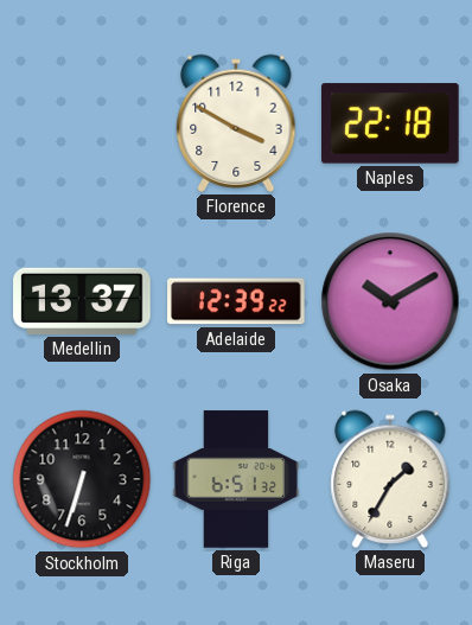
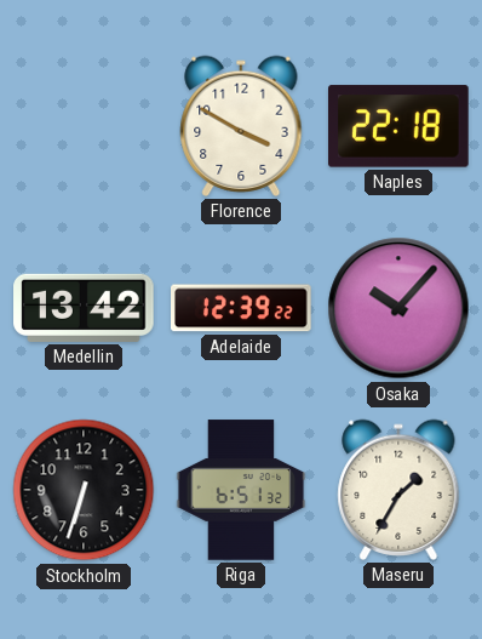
Medellin: 13:37 -> 13:42
Osaka: 10:10 -> 10:07
